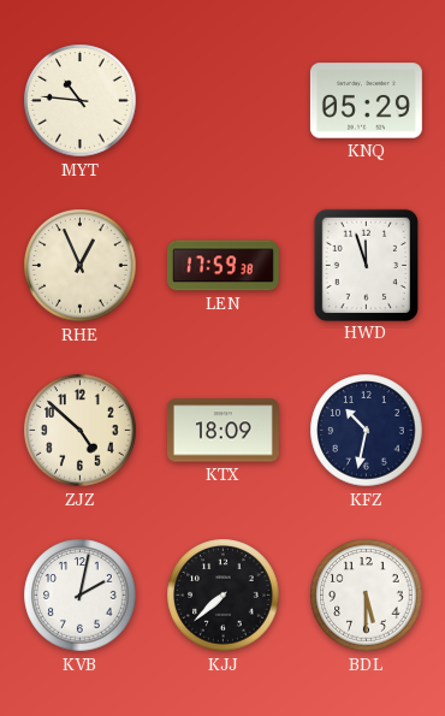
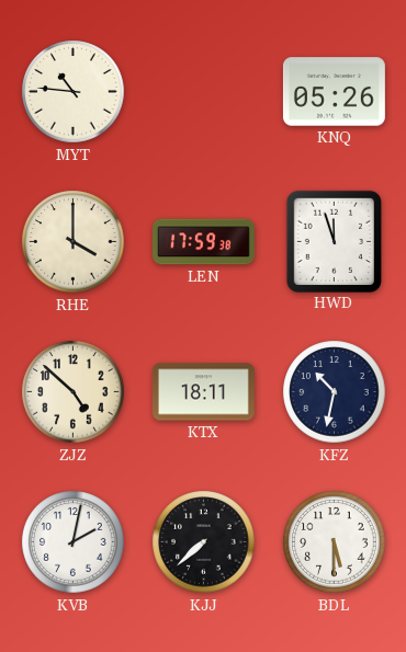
KNQ: 05:29 -> 05:26
RHE: 12:56 -> 4:00
KTX: 18:09 -> 18:11
